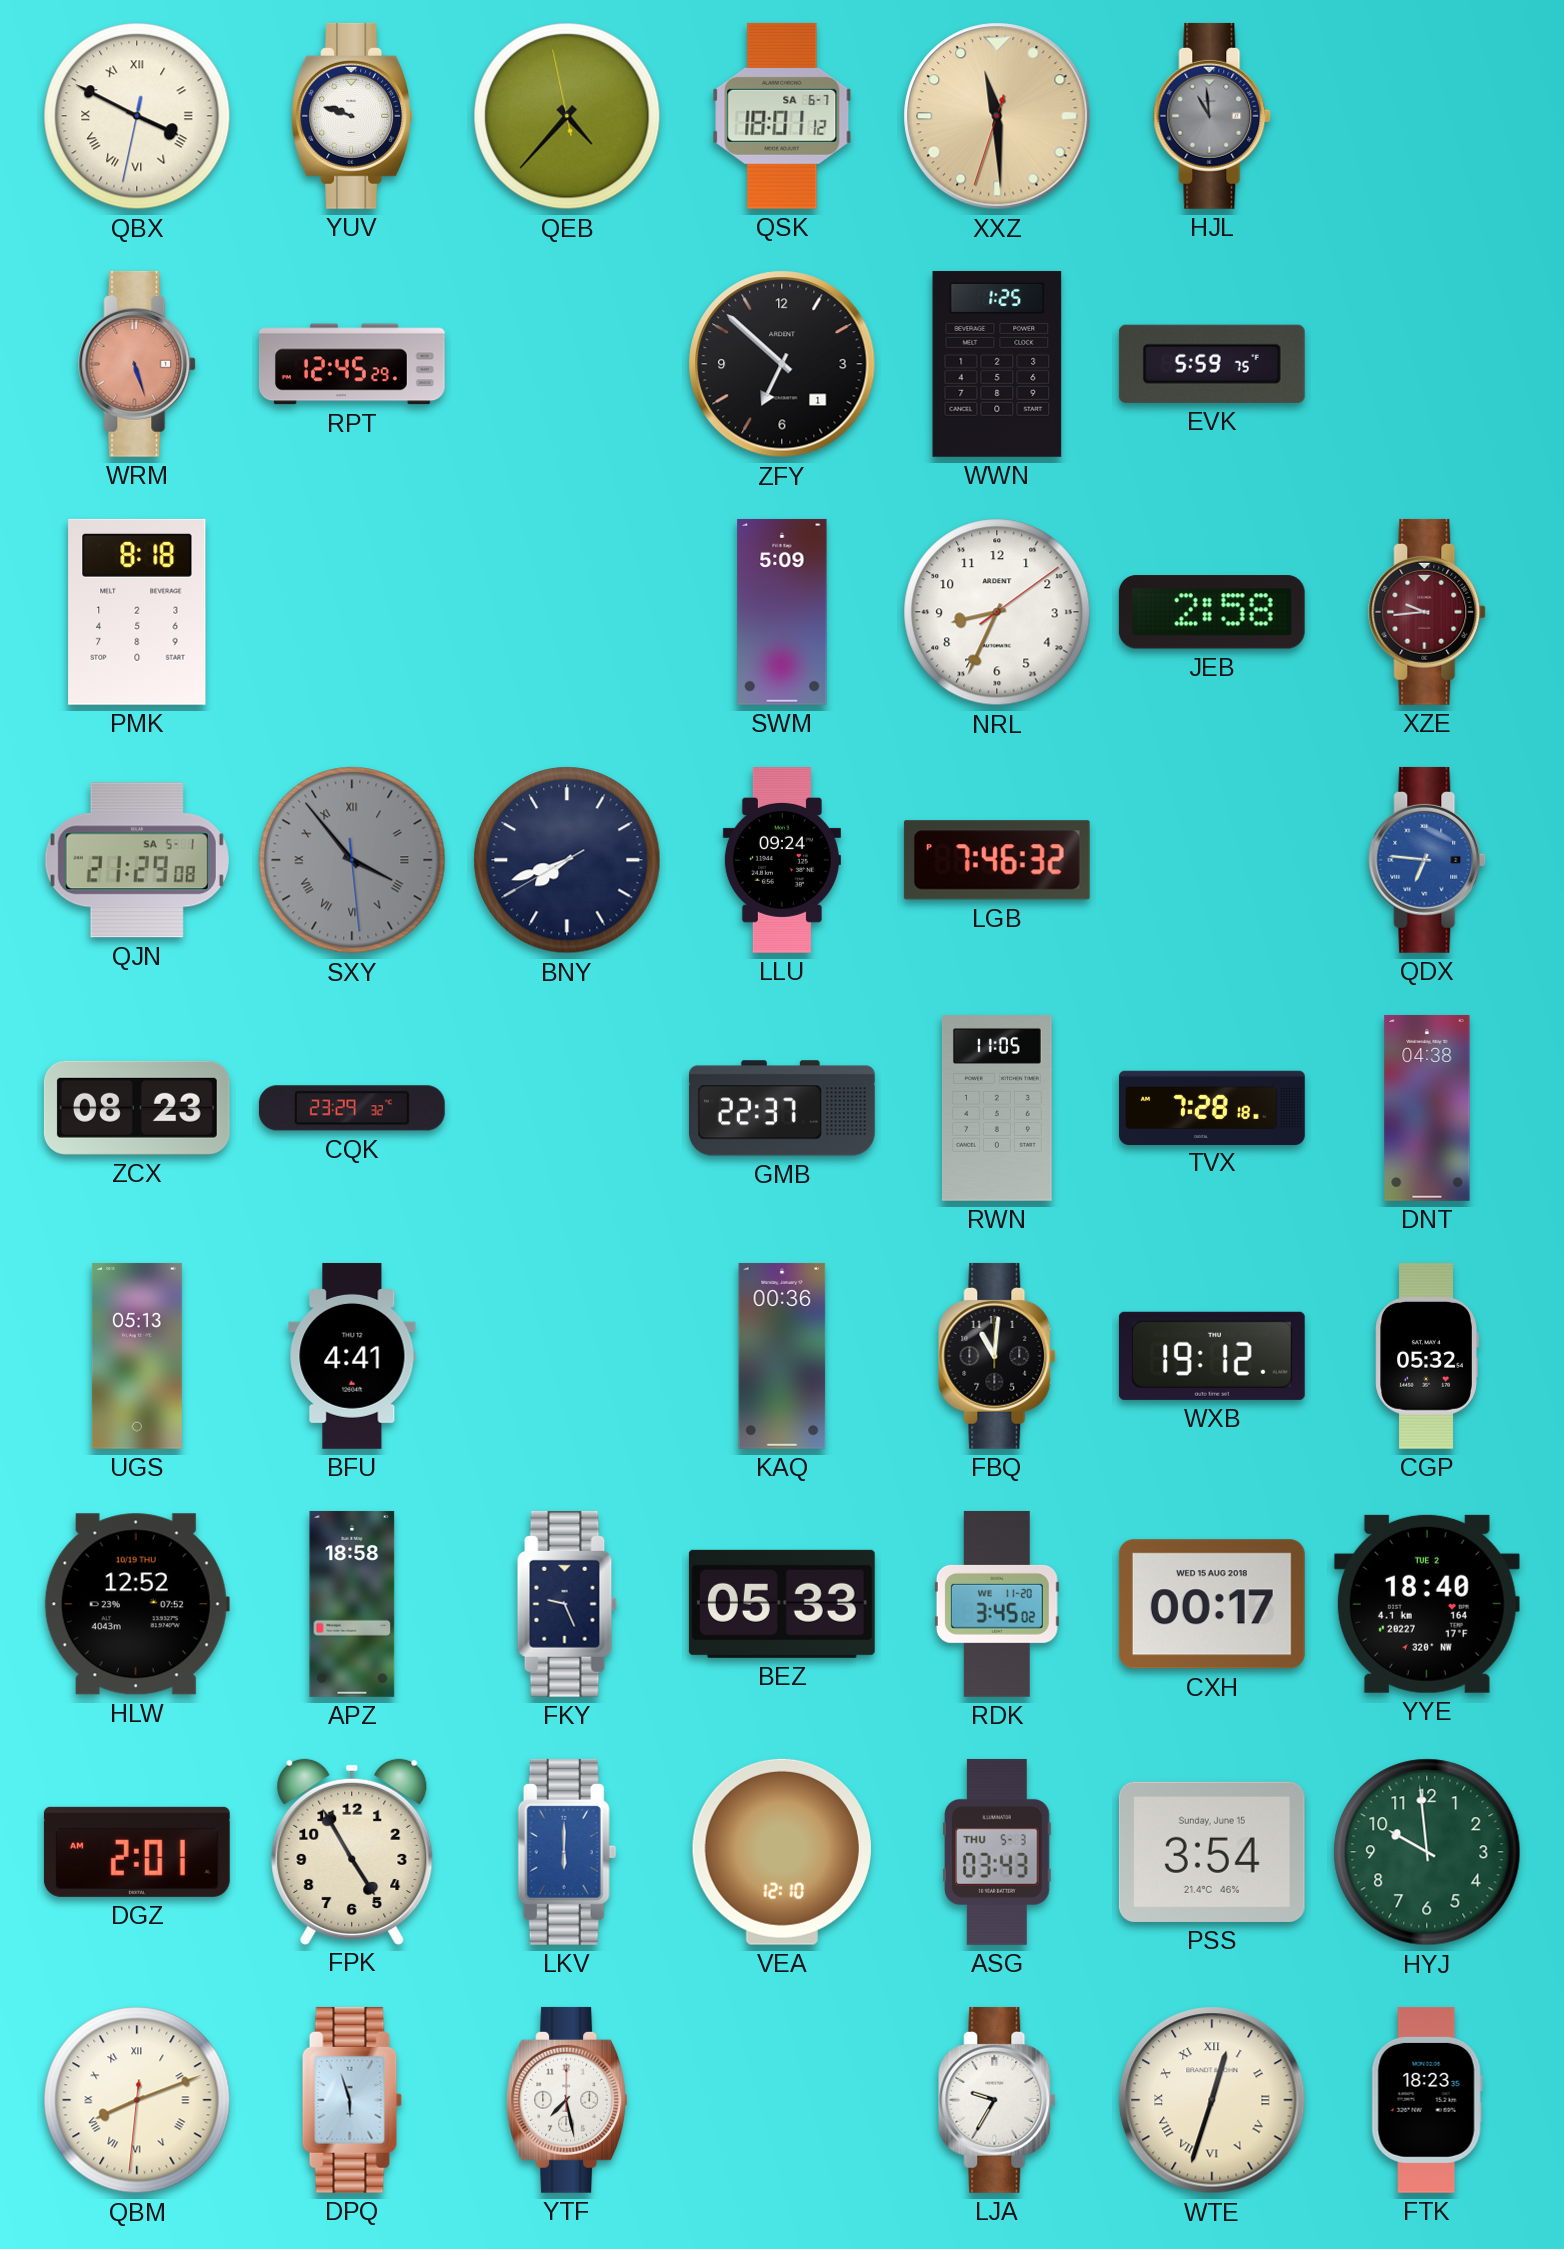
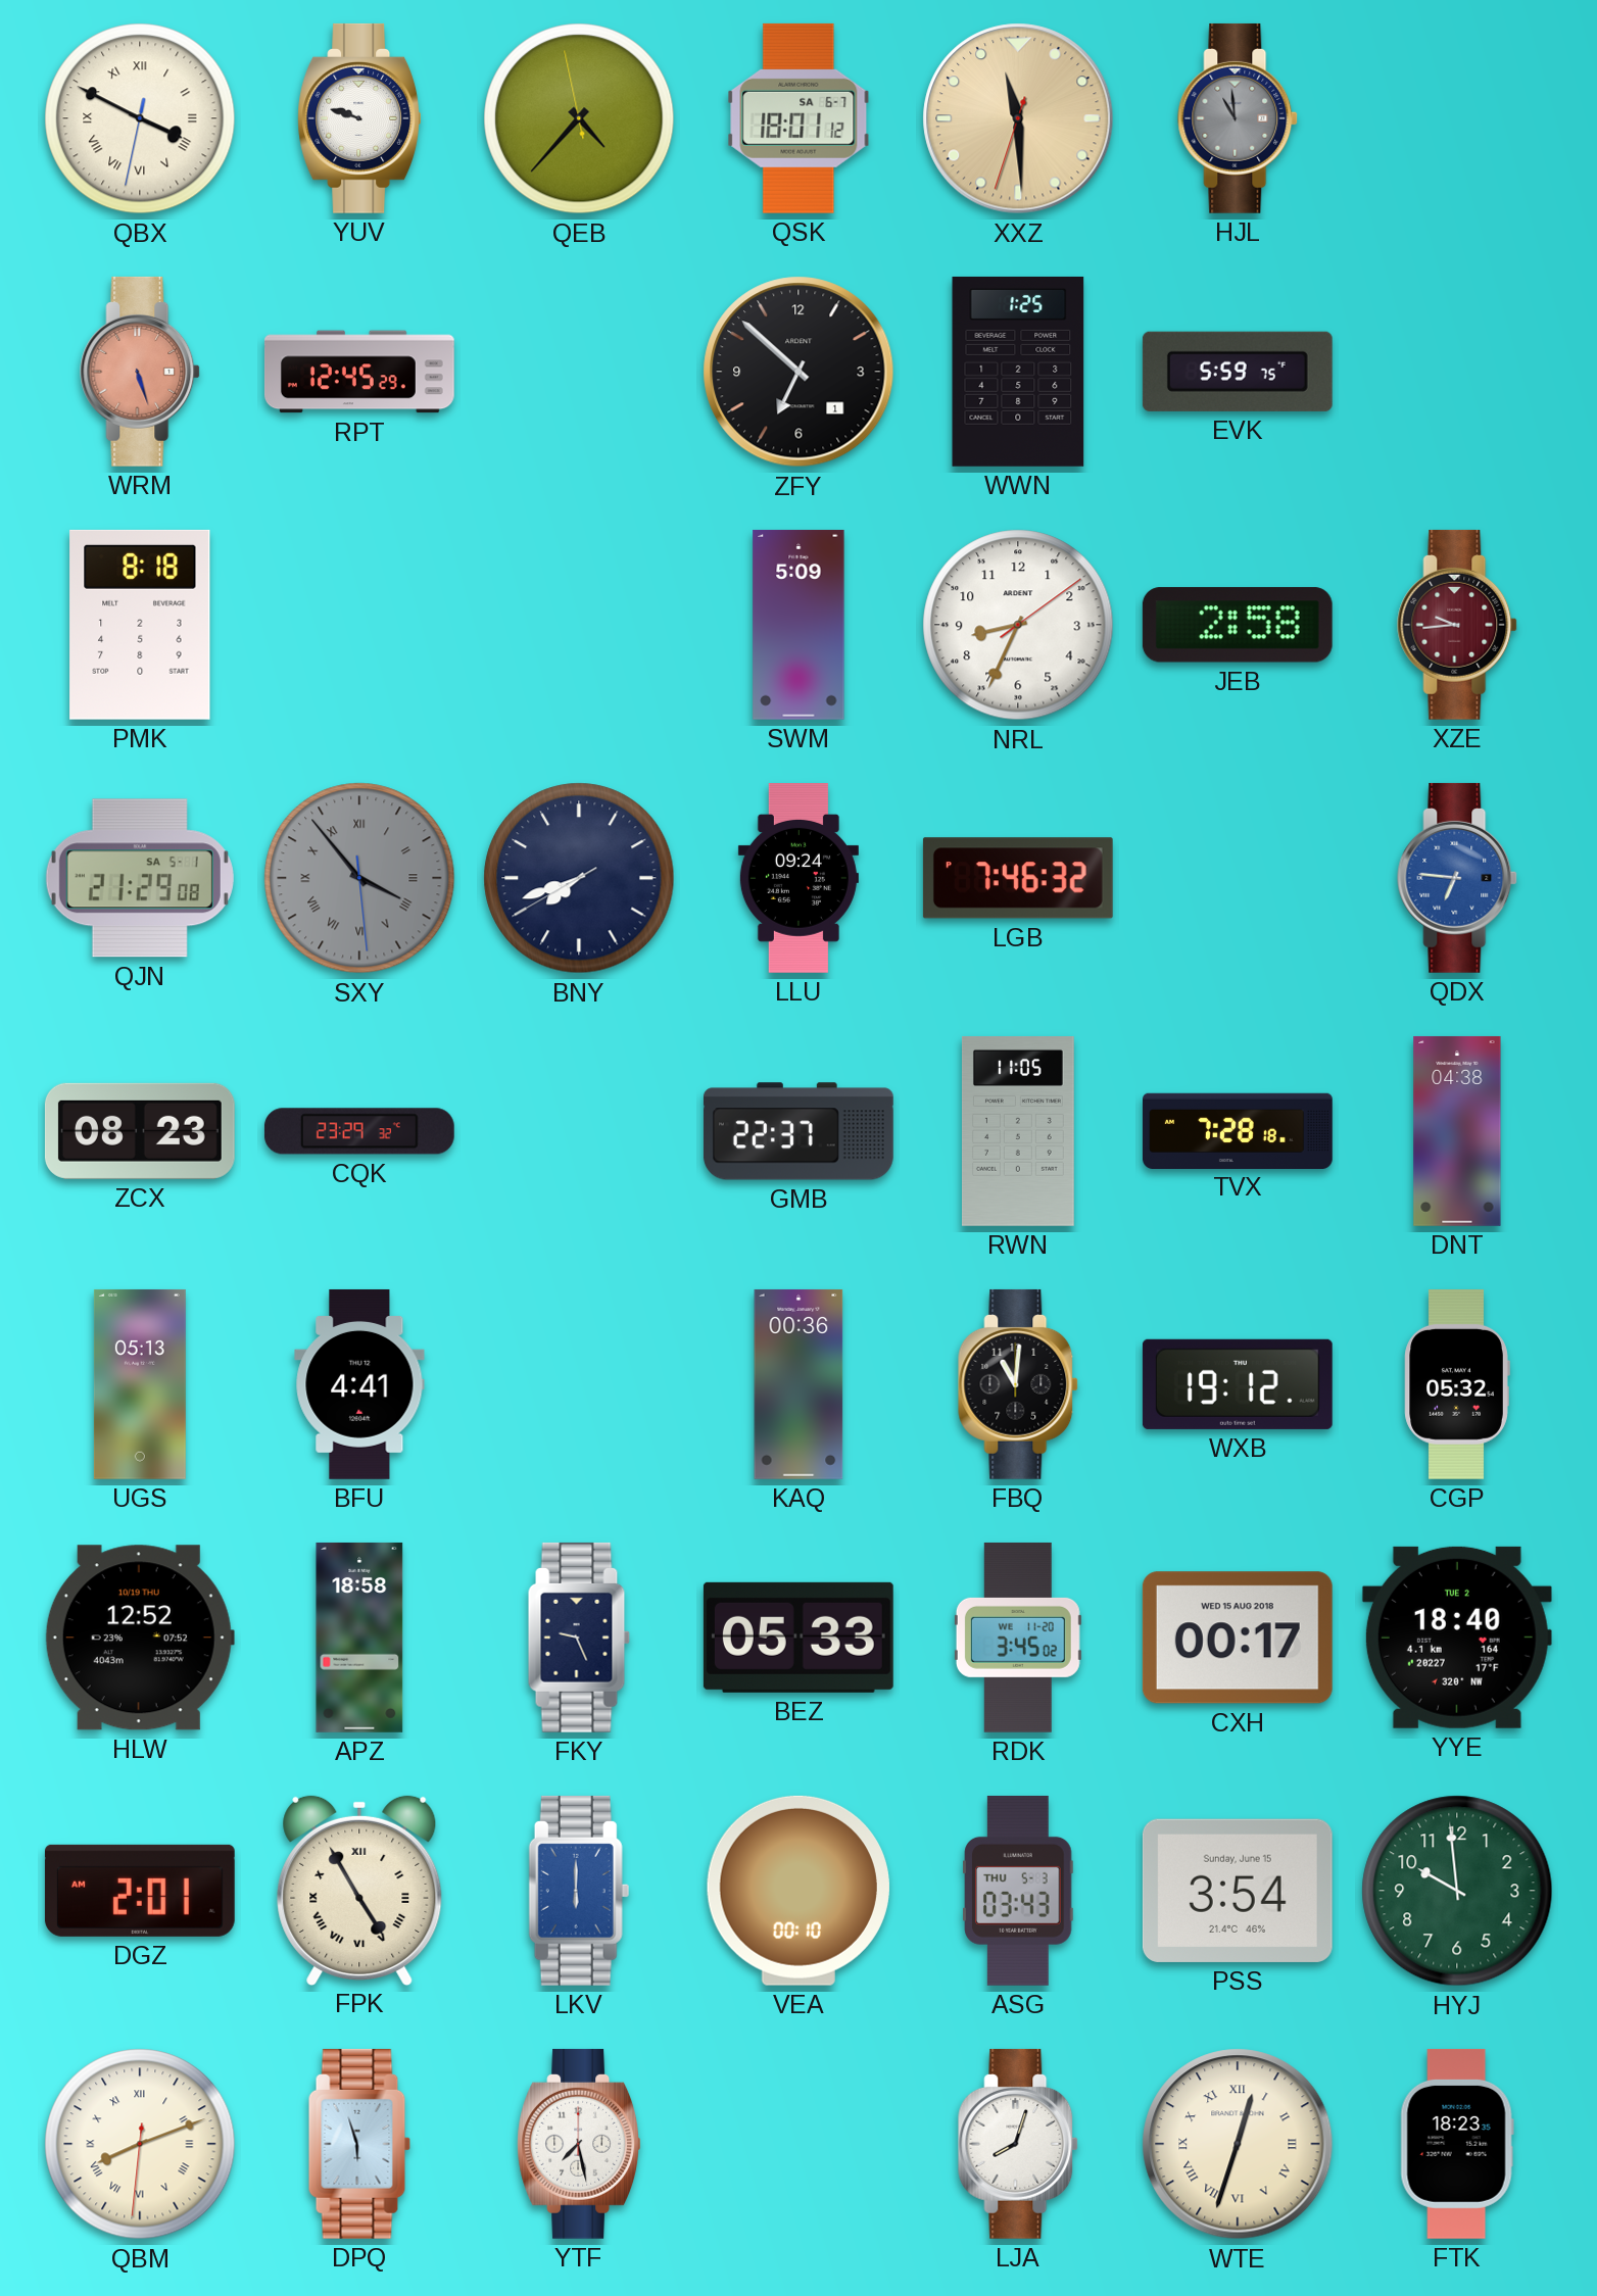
FPK numerals: Arabic -> Roman
VEA: 12:10 -> 00:10
LJA: 9:35 -> 8:03
